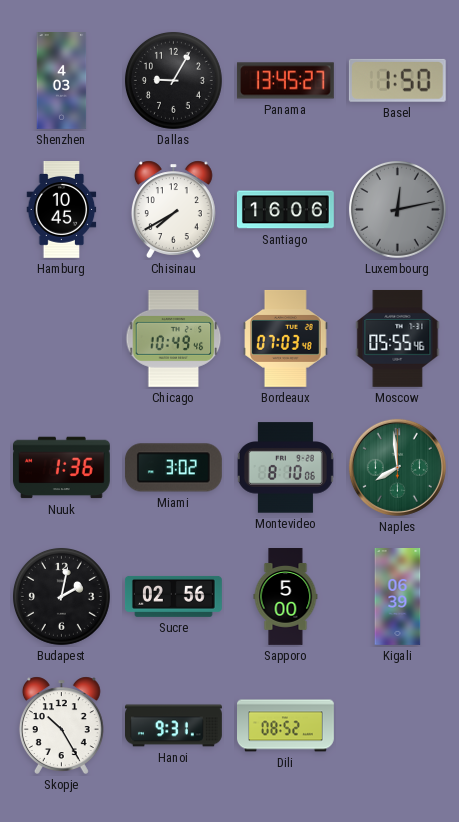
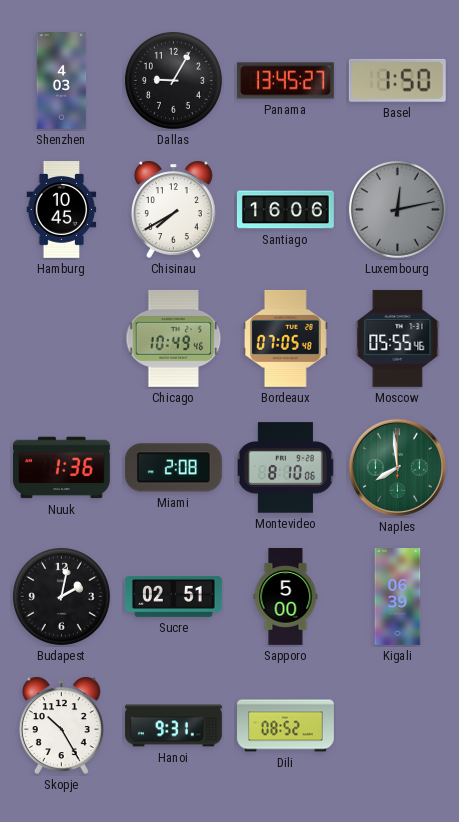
Bordeaux: 07:03 -> 07:05
Miami: 3:02 -> 2:08
Sucre: 02:56 -> 02:51
